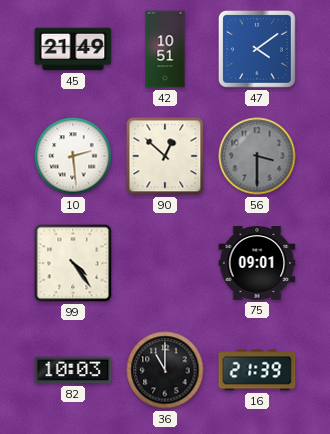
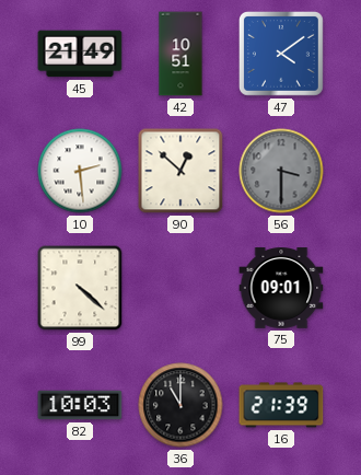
99: 4:24 -> 4:22
